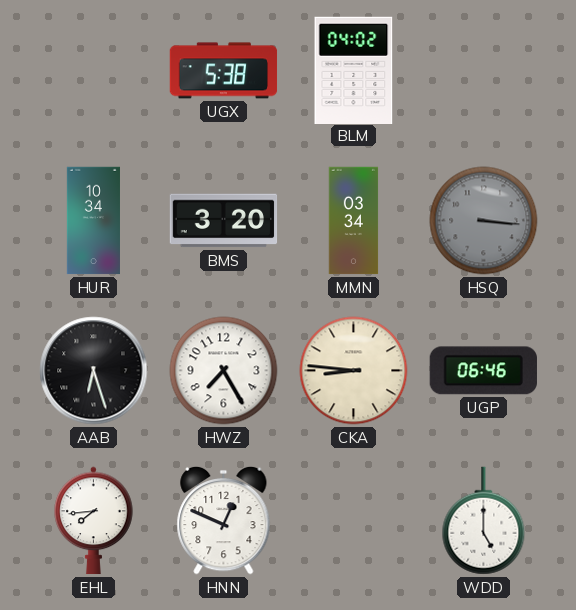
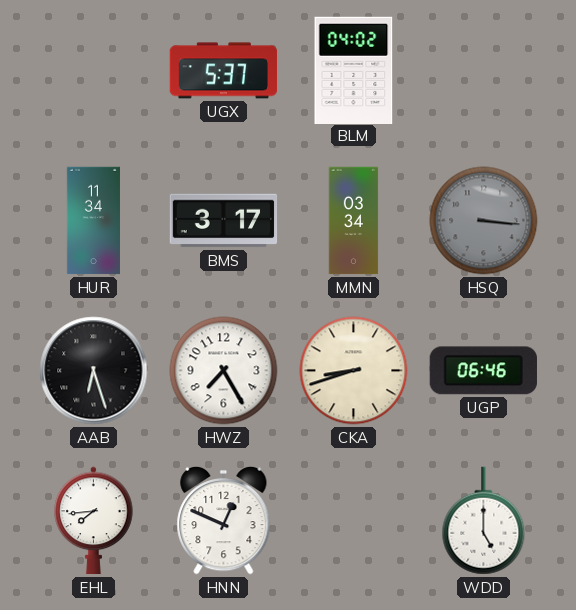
UGX: 5:38 -> 5:37
HUR: 10:34 -> 11:34
BMS: 3:20 -> 3:17
CKA: 8:46 -> 8:42
